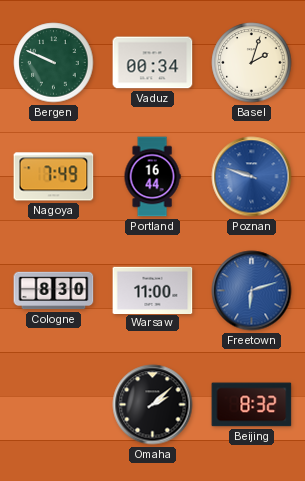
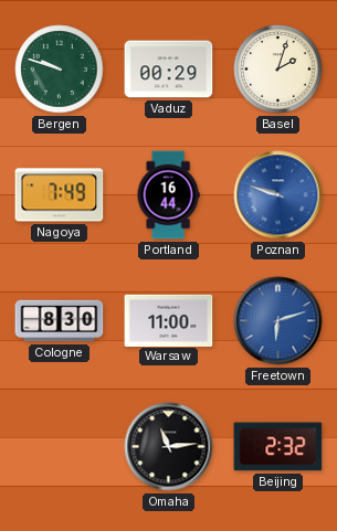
Bergen: 9:49 -> 9:48
Vaduz: 00:34 -> 00:29
Omaha: 2:08 -> 11:14
Beijing: 8:32 -> 2:32
